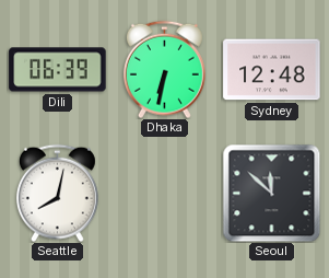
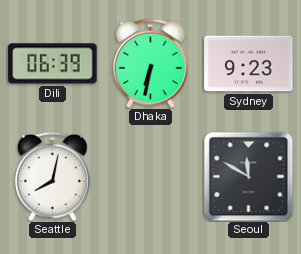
Sydney: 12:48 -> 9:23
Seoul: 11:52 -> 11:50
